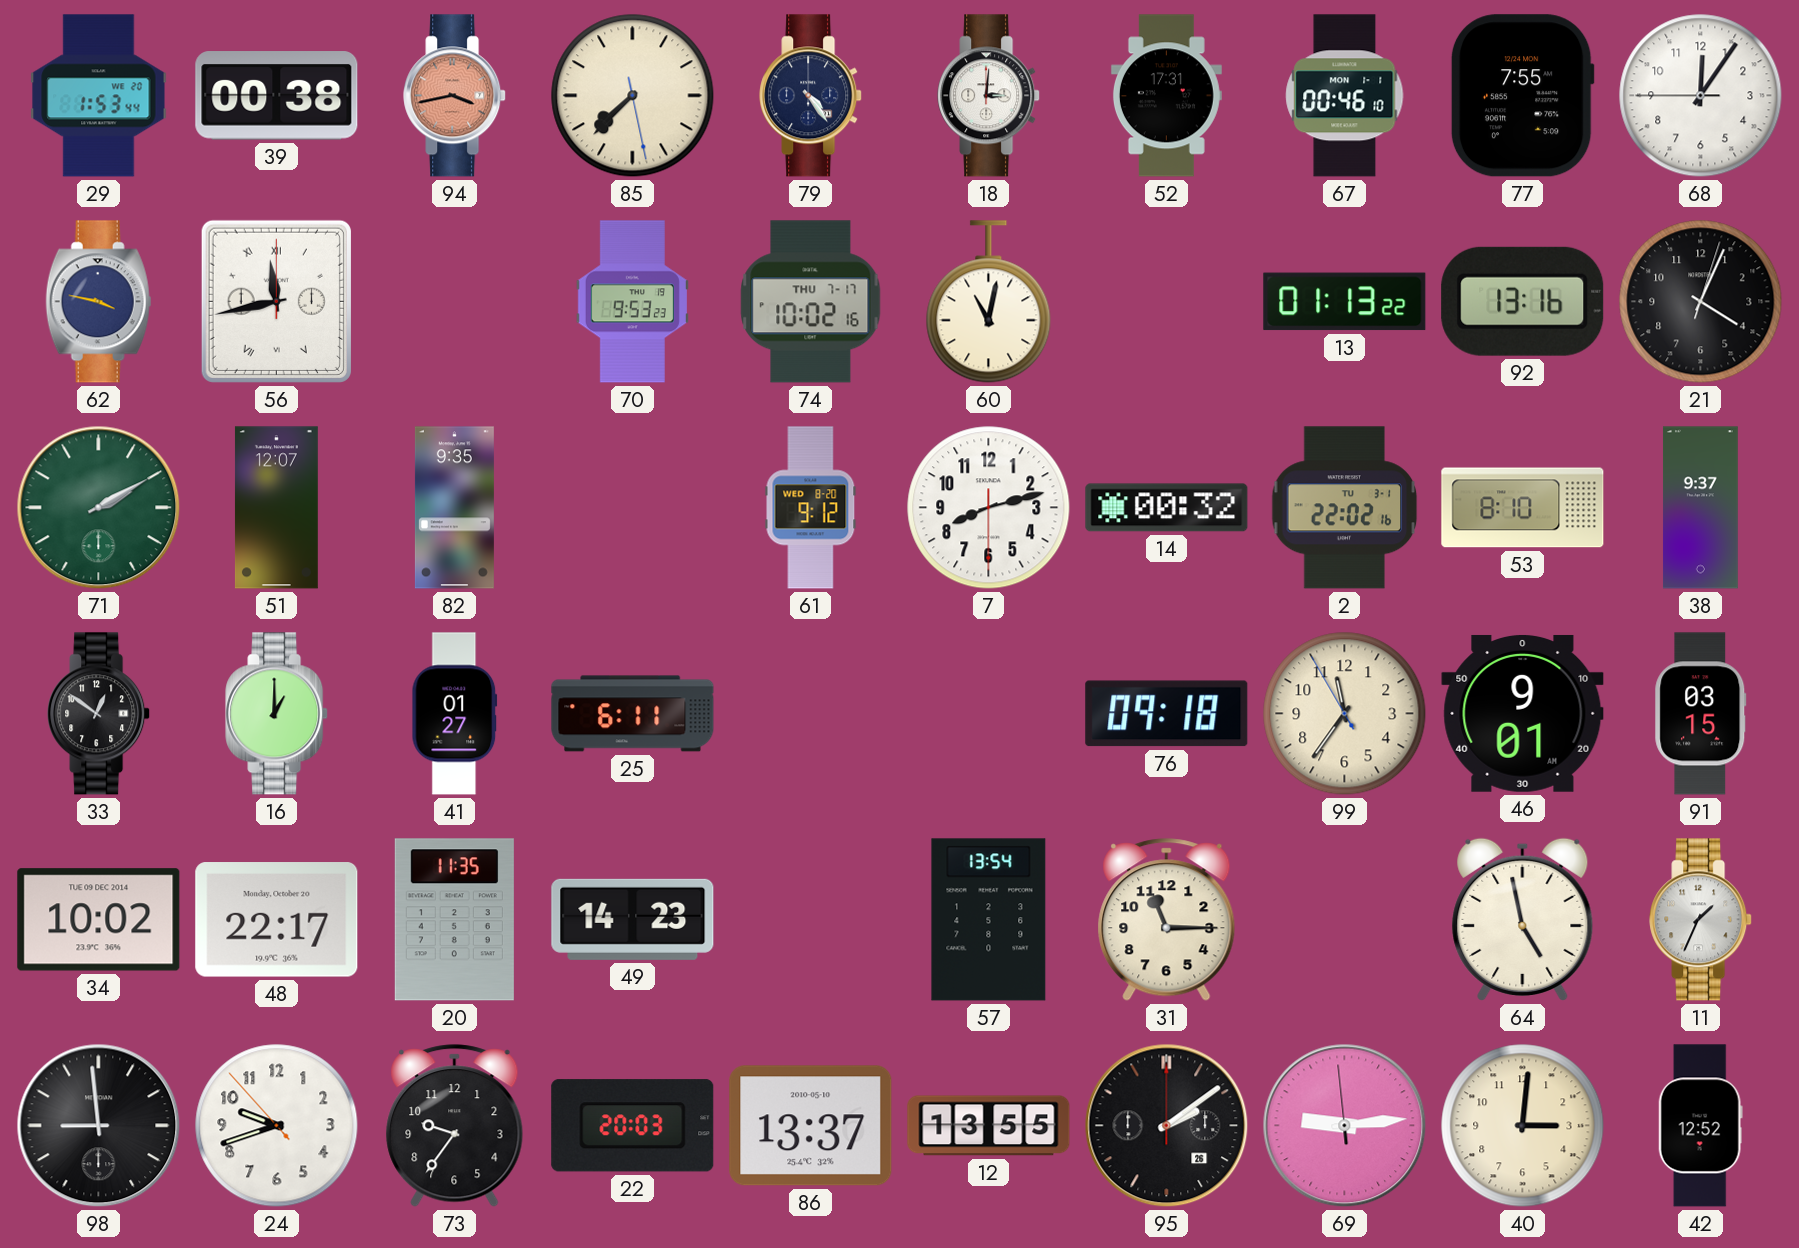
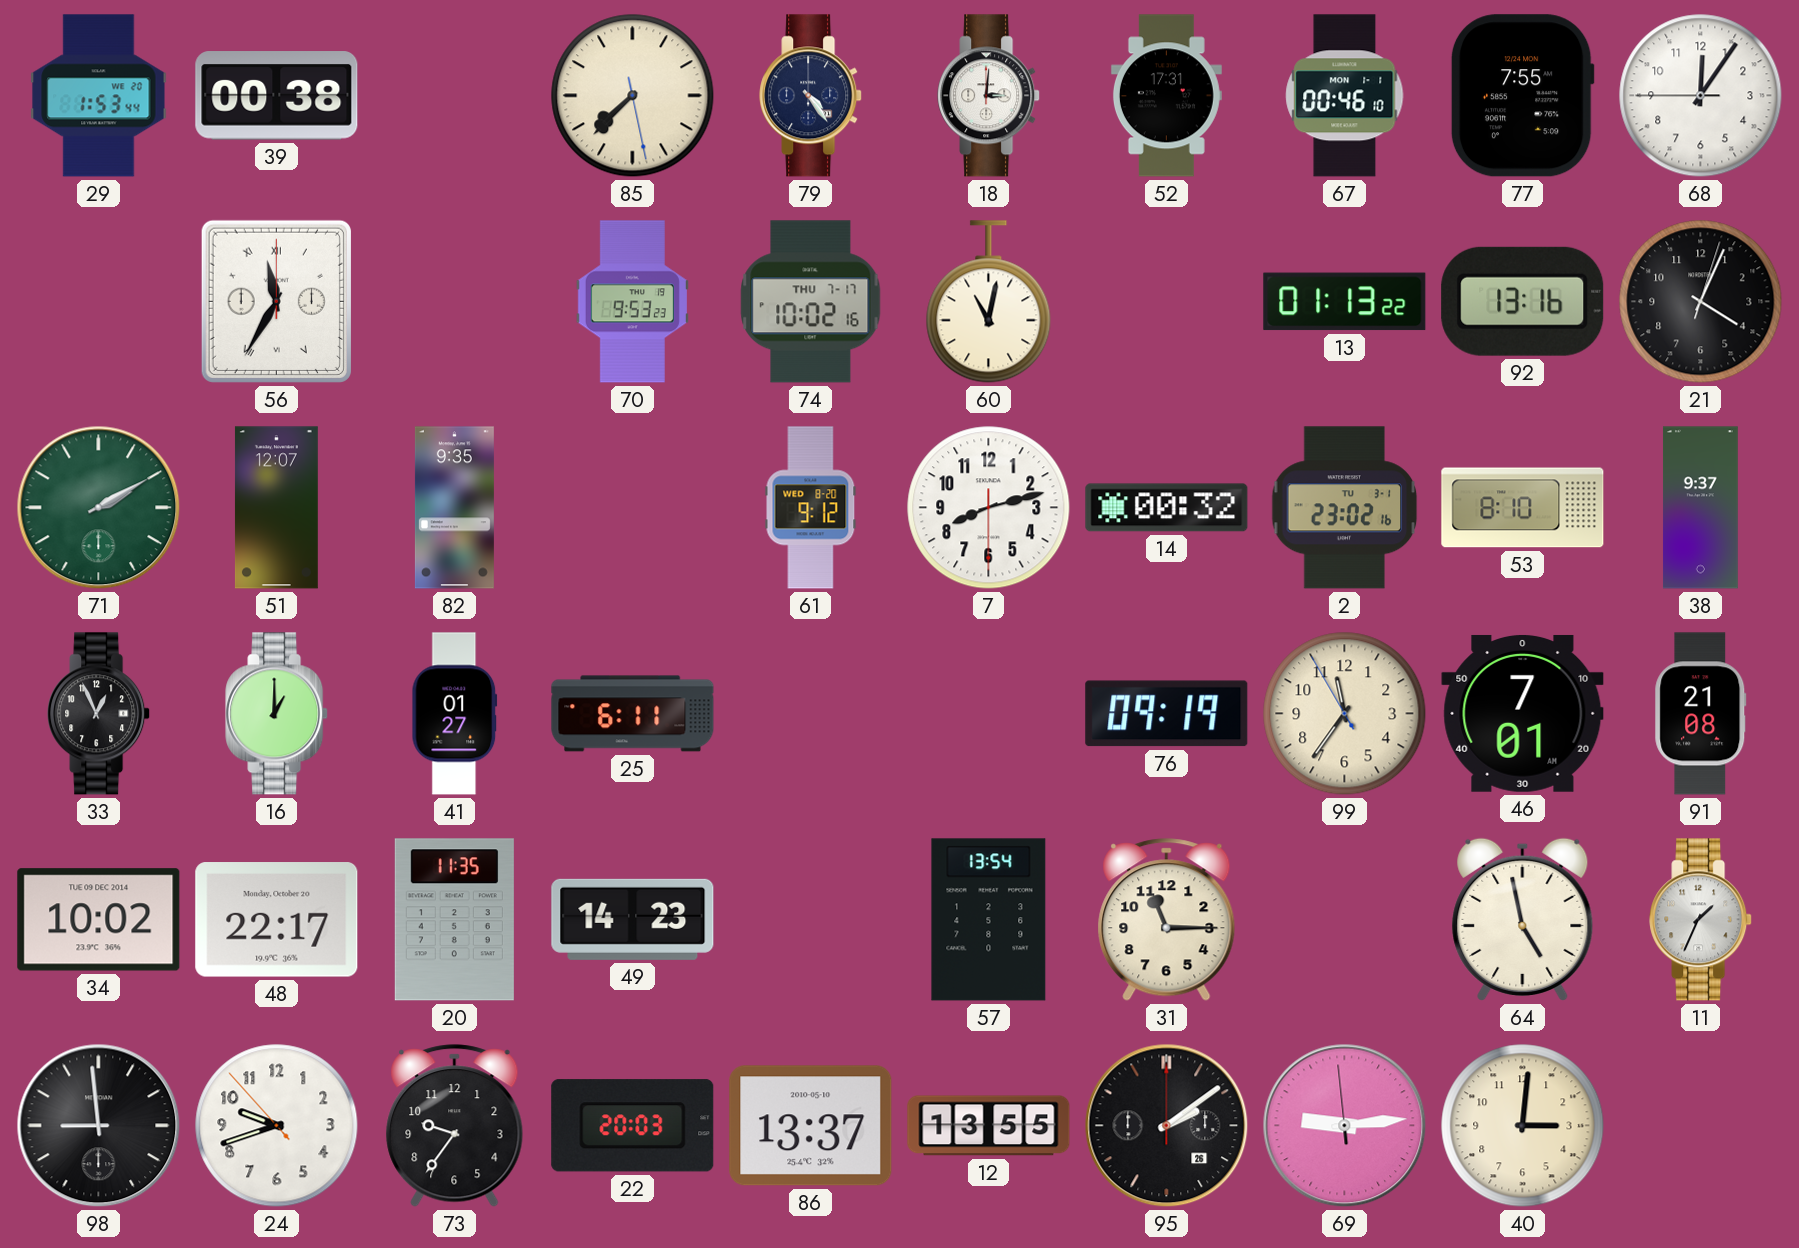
94: 3:43 -> none
62: 3:47 -> none
56: 11:43 -> 11:35
2: 22:02 -> 23:02
33: 12:51 -> 12:56
76: 09:18 -> 09:19
46: 9:01 -> 7:01
91: 03:15 -> 21:08
42: 12:52 -> none
